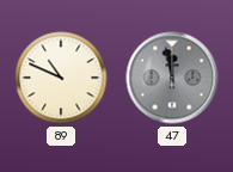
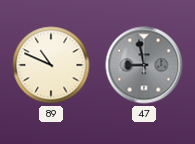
47: 11:58 -> 8:58
